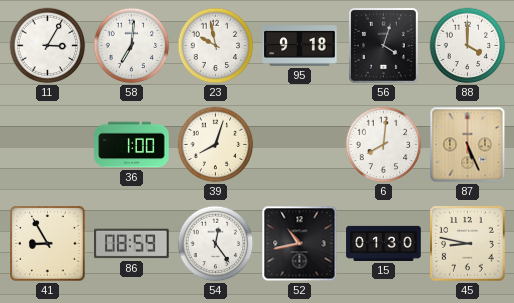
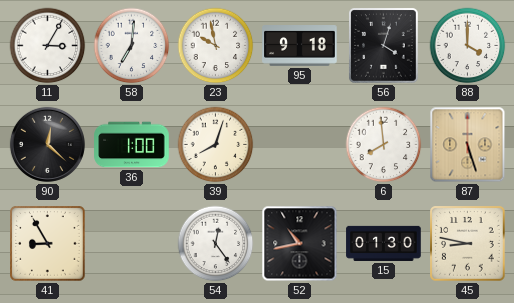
90: none -> 12:22
6: 8:01 -> 7:59
87: 5:26 -> 5:27
86: 08:59 -> none
